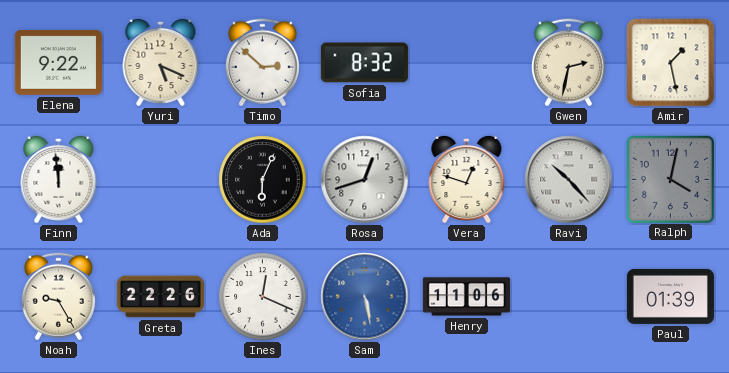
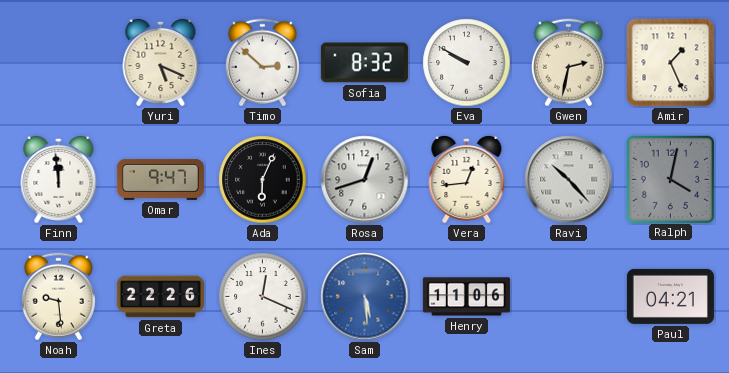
Elena: 9:22 -> none
Eva: none -> 9:50
Amir: 1:28 -> 1:26
Omar: none -> 9:47
Vera: 12:48 -> 12:44
Noah: 9:25 -> 9:29
Sam: 5:28 -> 5:29
Paul: 01:39 -> 04:21
